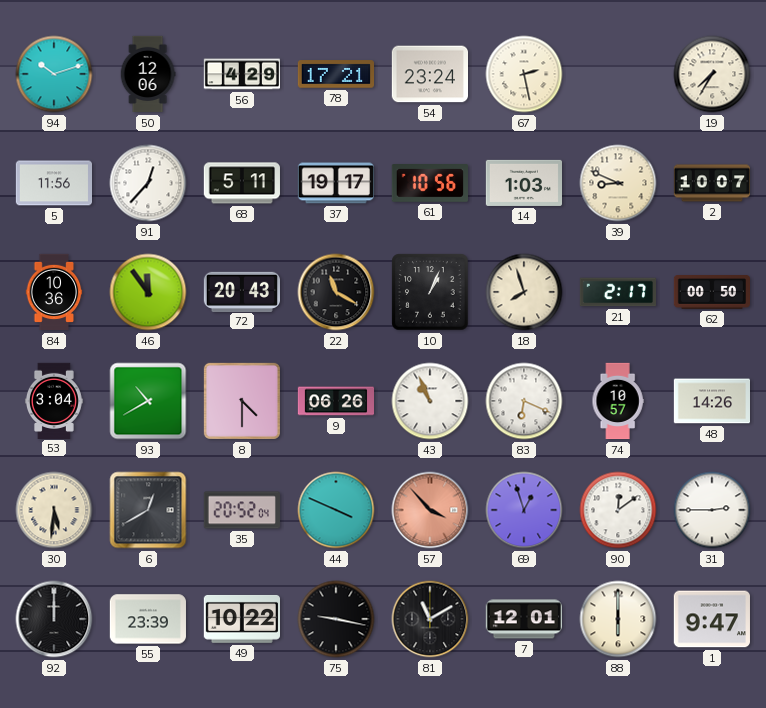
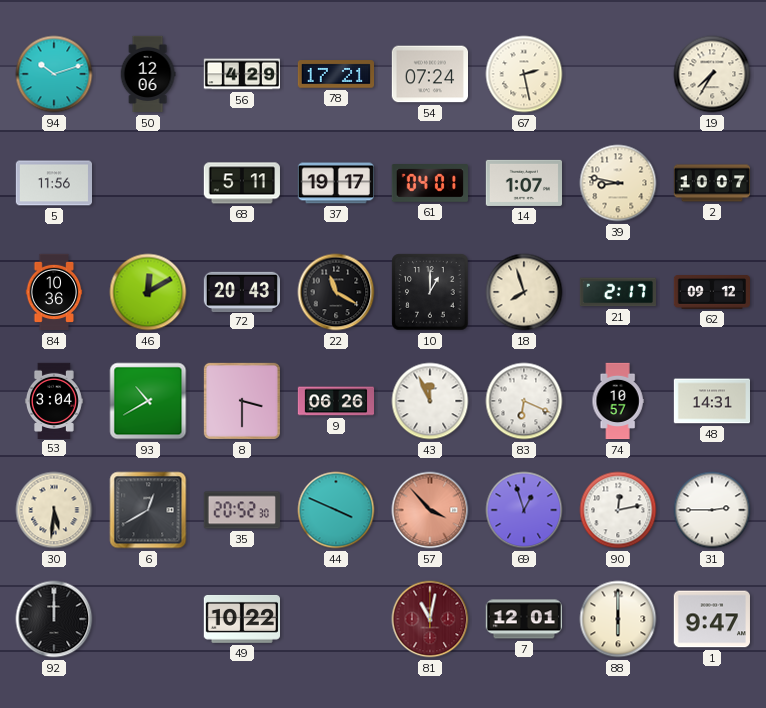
54: 23:24 -> 07:24
91: 12:37 -> none
61: 10:56 -> 04:01
14: 1:03 -> 1:07
39: 8:49 -> 8:47
46: 11:54 -> 12:10
10: 1:04 -> 1:00
62: 00:50 -> 09:12
8: 4:30 -> 3:30
43: 10:56 -> 11:56
48: 14:26 -> 14:31
35: 20:52:04 -> 20:52:30
90: 12:09 -> 12:13
55: 23:39 -> none
75: 9:17 -> none
81: 11:10 -> 11:02
81 dial: black -> burgundy
